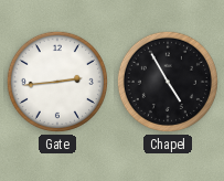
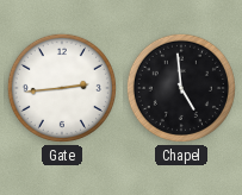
Chapel: 4:55 -> 4:59
